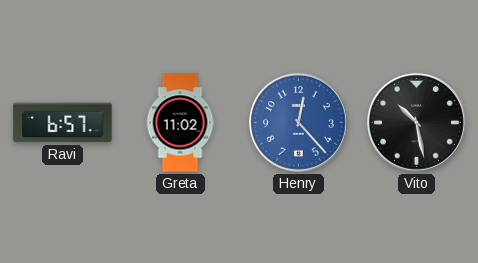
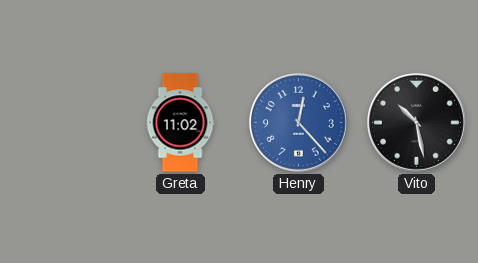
Ravi: 6:57 -> none
